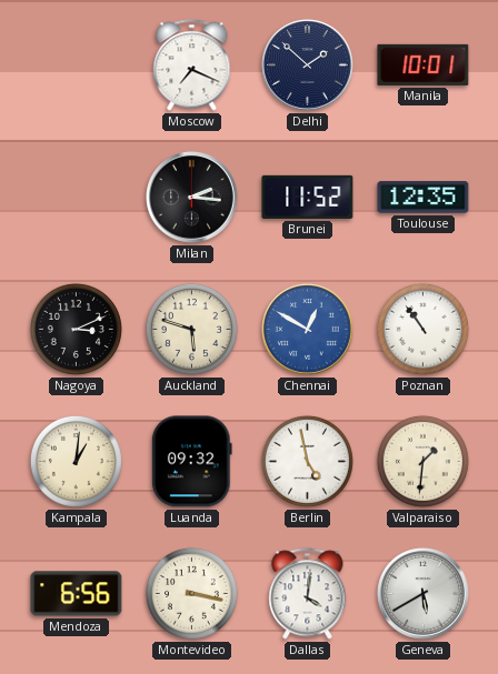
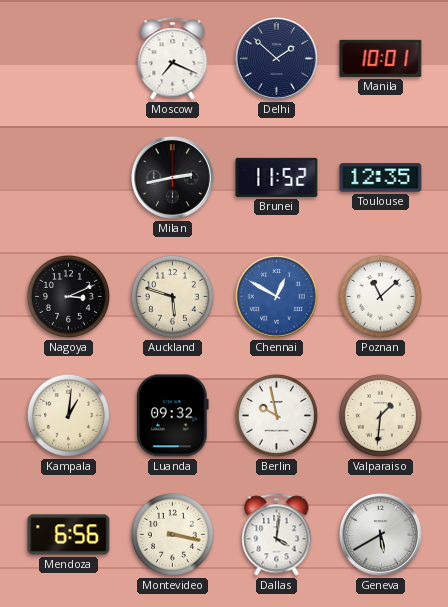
Milan: 2:16 -> 2:43
Poznan: 10:54 -> 11:08
Berlin: 4:58 -> 9:58
